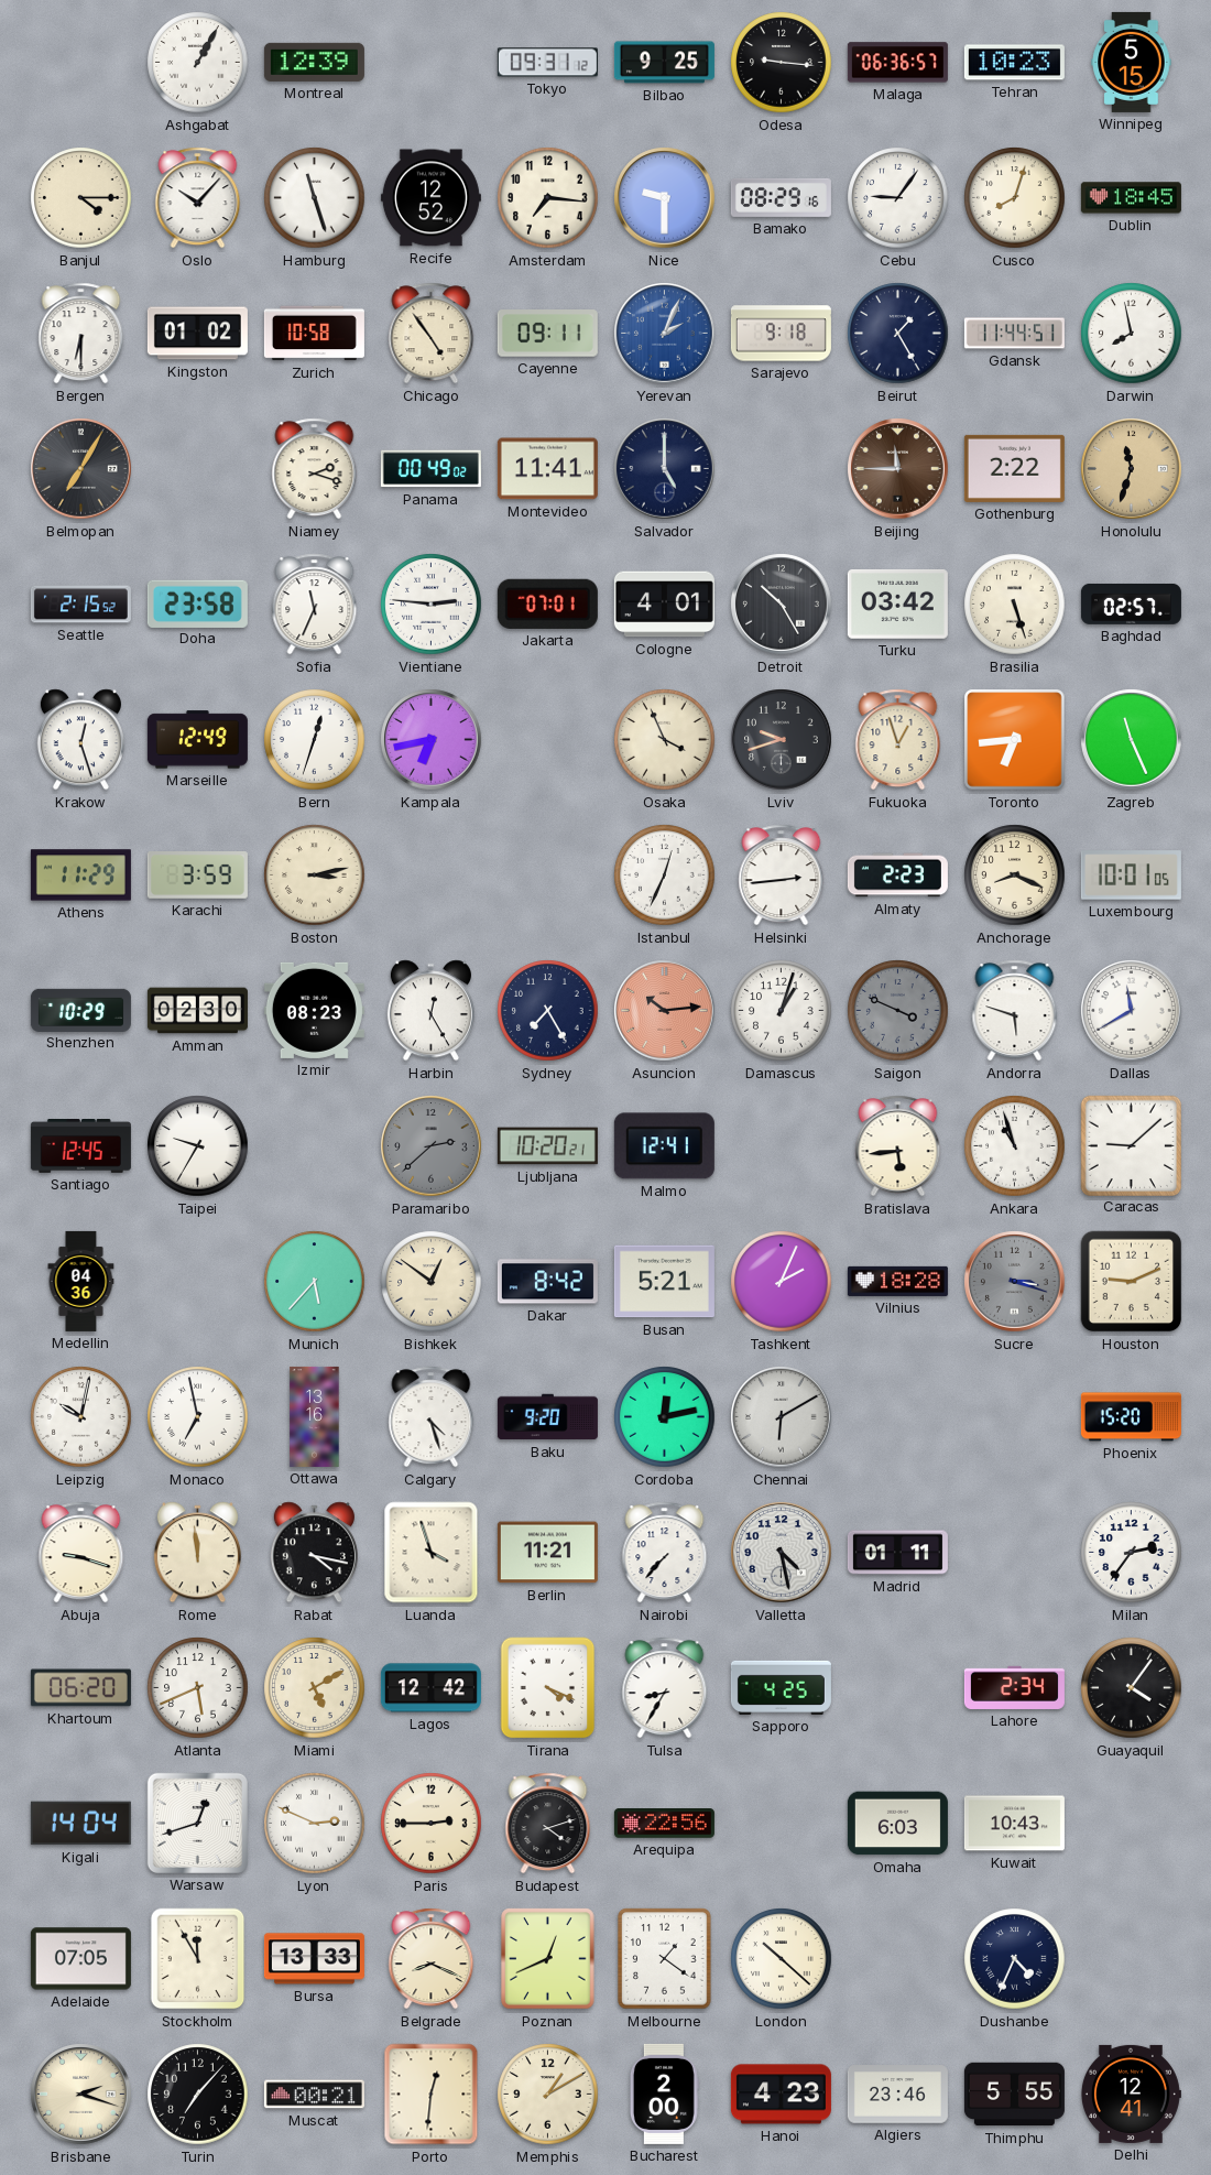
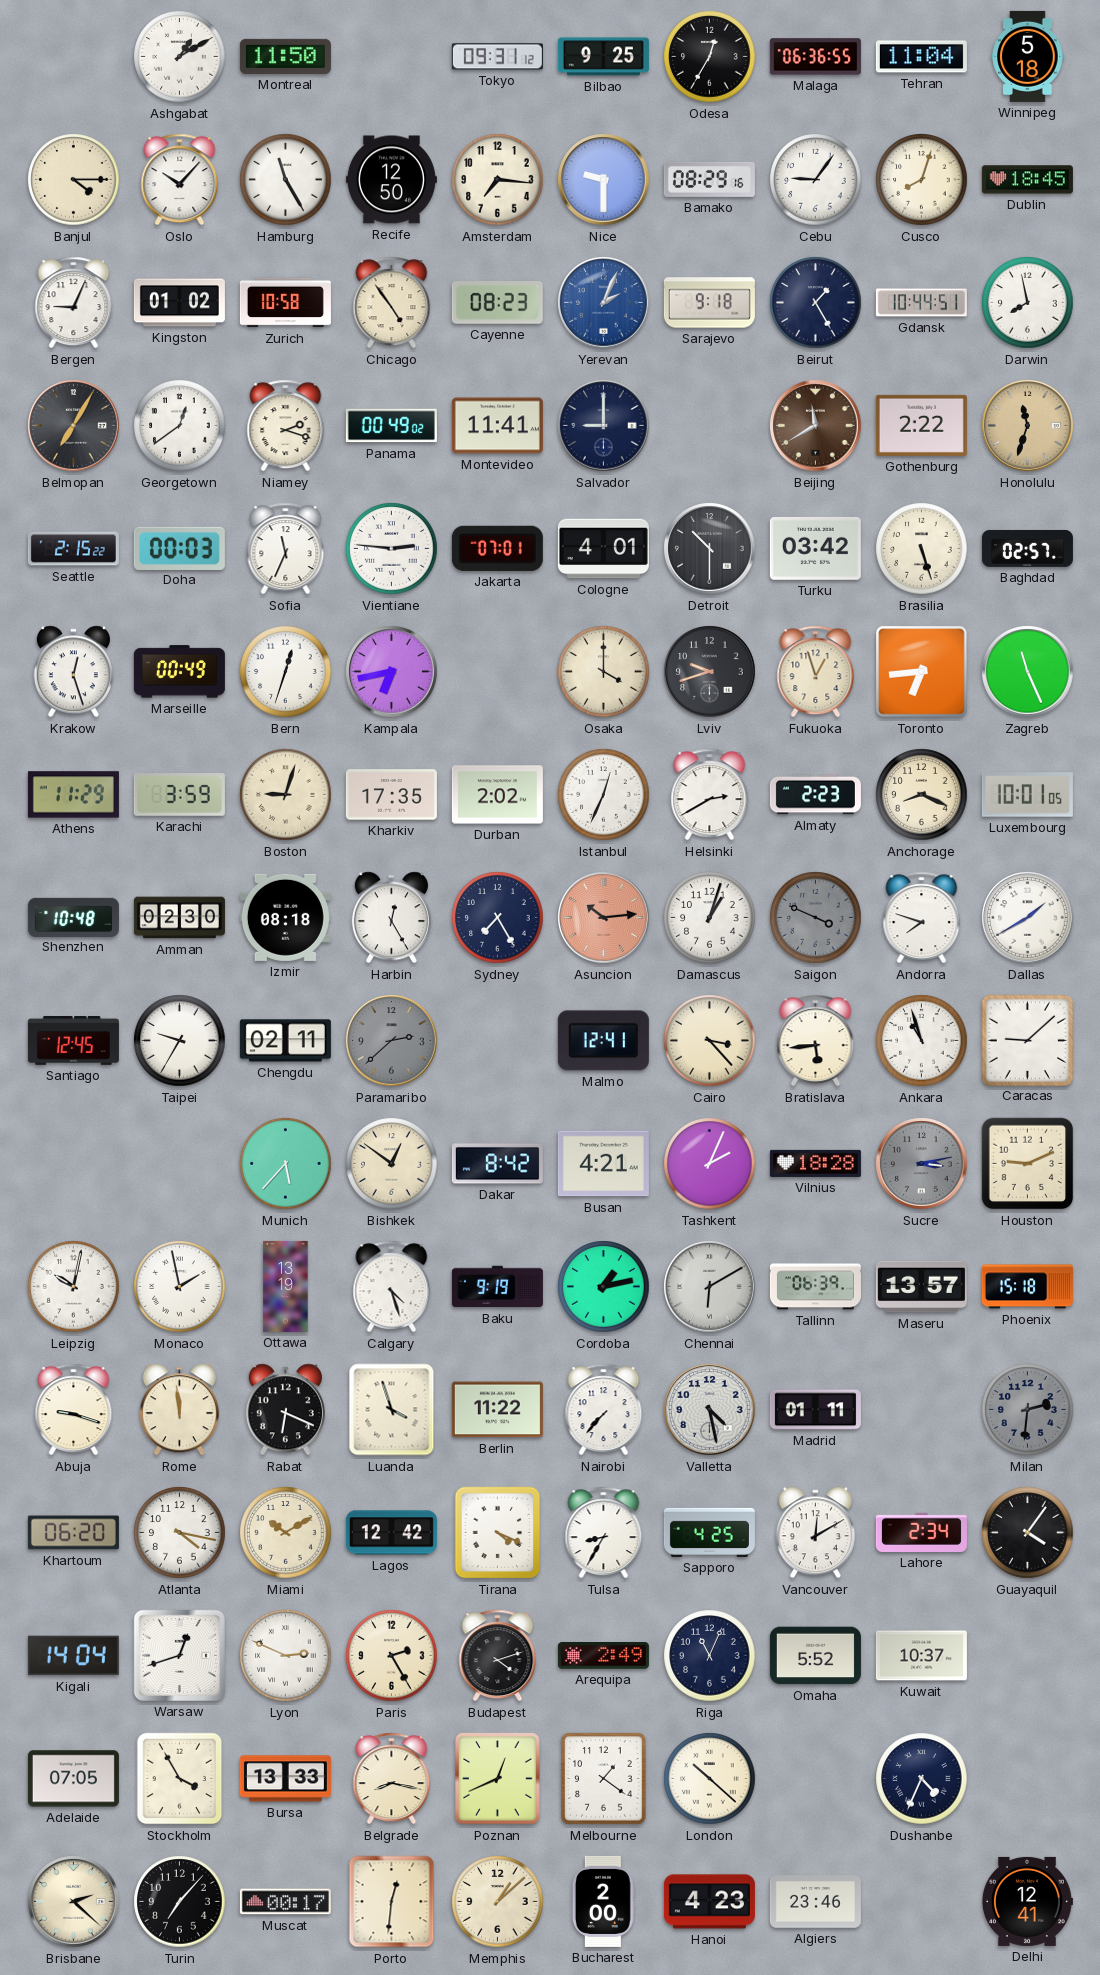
Ashgabat: 1:05 -> 1:10
Montreal: 12:39 -> 11:50
Odesa: 9:16 -> 12:35
Malaga: 06:36:57 -> 06:36:55
Tehran: 10:23 -> 11:04
Winnipeg: 5:15 -> 5:18
Hamburg: 11:27 -> 11:25
Recife: 12:52 -> 12:50
Bergen: 6:30 -> 9:04
Cayenne: 09:11 -> 08:23
Gdansk: 11:44 -> 10:44
Georgetown: none -> 12:39
Salvador: 5:00 -> 9:00
Beijing: 11:45 -> 11:40
Seattle: 2:15:52 -> 2:15:22
Doha: 23:58 -> 00:03
Detroit: 10:25 -> 10:30
Marseille: 12:49 -> 00:49
Osaka: 3:56 -> 4:00
Boston: 3:13 -> 9:03
Kharkiv: none -> 17:35
Durban: none -> 2:02
Helsinki: 2:44 -> 2:40
Shenzhen: 10:29 -> 10:48
Izmir: 08:23 -> 08:18
Andorra: 5:48 -> 7:48
Dallas: 11:40 -> 1:40
Chengdu: none -> 02:11
Ljubljana: 10:20 -> none
Cairo: none -> 3:23
Medellin: 04:36 -> none
Busan: 5:21 -> 4:21
Sucre: 3:18 -> 3:13
Monaco: 6:58 -> 1:58
Ottawa: 13:16 -> 13:19
Baku: 9:20 -> 9:19
Cordoba: 12:13 -> 1:13
Tallinn: none -> 06:39
Maseru: none -> 13:57
Phoenix: 15:20 -> 15:18
Rabat: 4:17 -> 6:19
Berlin: 11:21 -> 11:22
Milan: 2:36 -> 2:31
Milan dial: white -> grey
Atlanta: 5:41 -> 4:17
Miami: 5:10 -> 10:10
Vancouver: none -> 12:10
Paris: 2:45 -> 2:25
Arequipa: 22:56 -> 2:49
Riga: none -> 11:04
Omaha: 6:03 -> 5:52
Kuwait: 10:43 -> 10:37
Stockholm: 11:55 -> 3:55
Belgrade: 8:19 -> 8:17
Brisbane: 2:18 -> 2:22
Muscat: 00:21 -> 00:17
Memphis: 1:10 -> 1:08
Thimphu: 5:55 -> none
